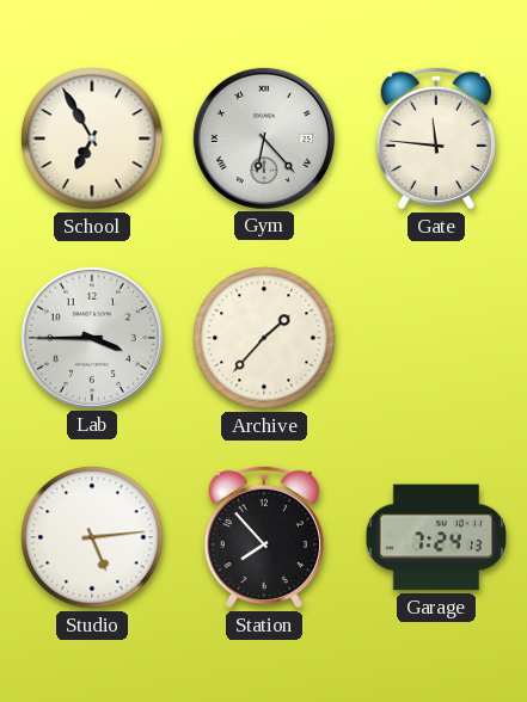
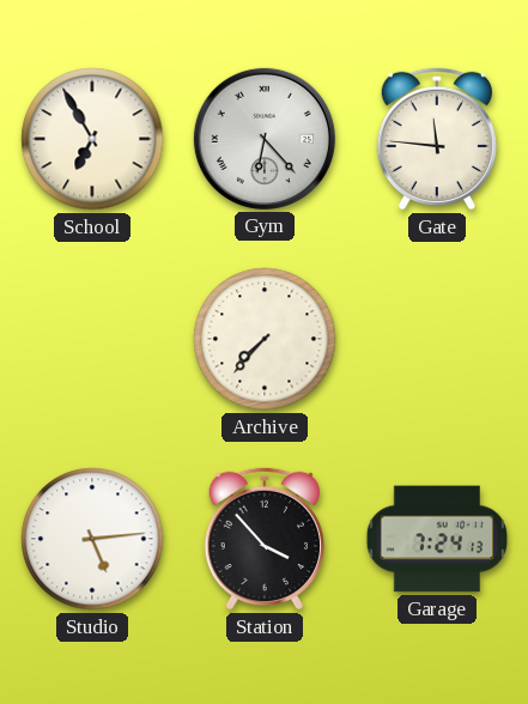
Lab: 3:45 -> none
Archive: 1:37 -> 7:37
Station: 7:53 -> 3:53
